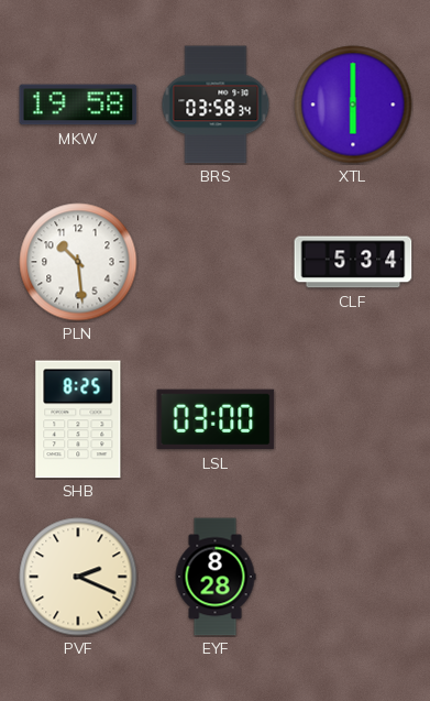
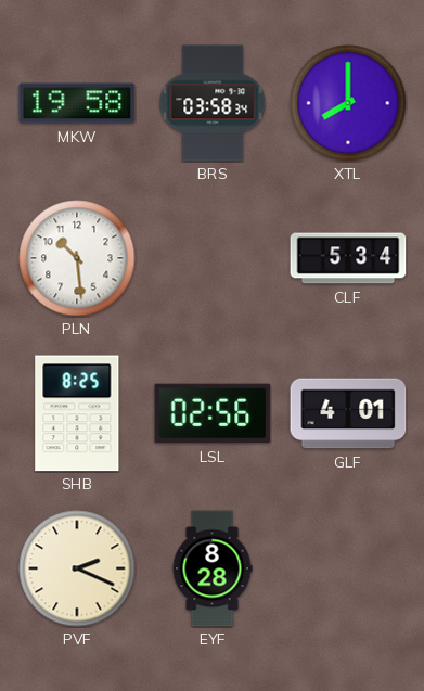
XTL: 6:00 -> 8:00
LSL: 03:00 -> 02:56
GLF: none -> 4:01
